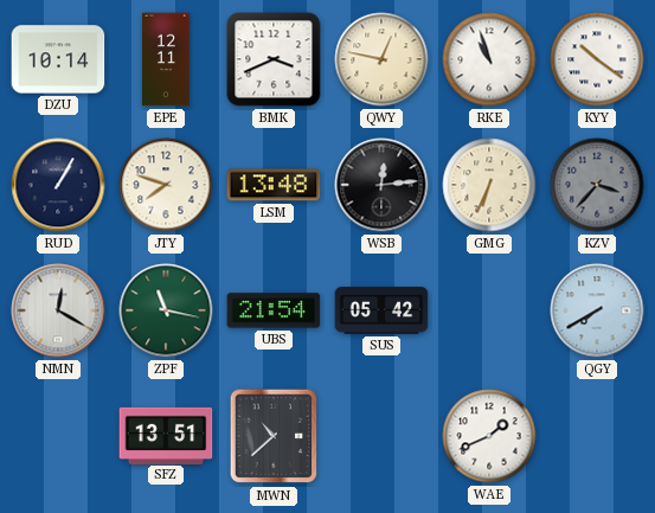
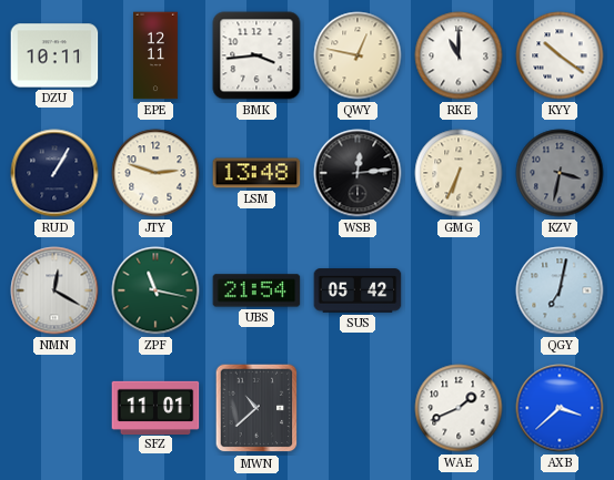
DZU: 10:14 -> 10:11
BMK: 3:41 -> 3:44
RKE: 10:57 -> 11:00
JTY: 7:48 -> 2:48
KZV: 3:37 -> 3:32
QGY: 7:40 -> 7:02
SFZ: 13:51 -> 11:01
AXB: none -> 3:38
